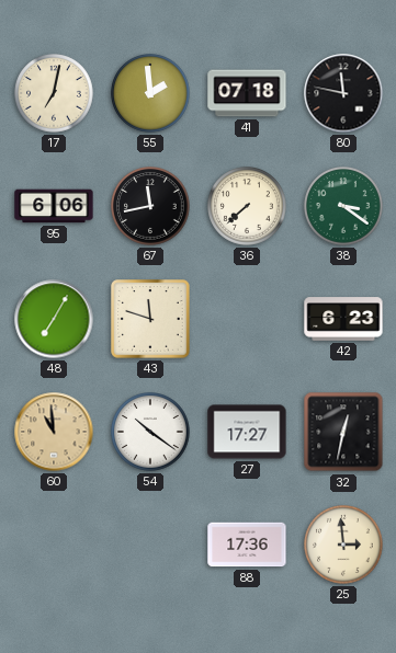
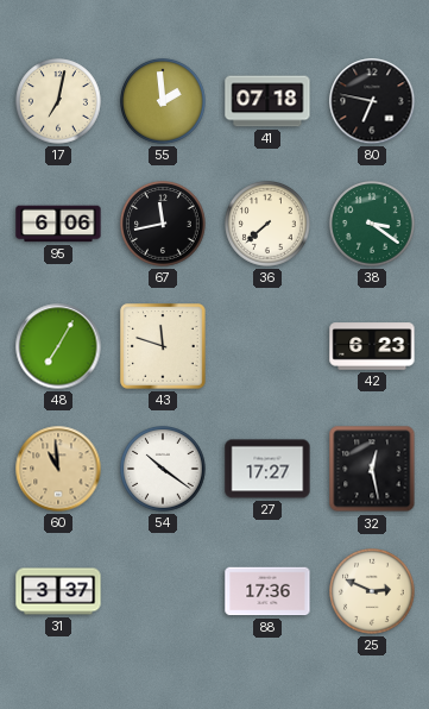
80: 11:47 -> 6:47
32: 12:32 -> 12:28
31: none -> 3:37
25: 2:59 -> 2:49
